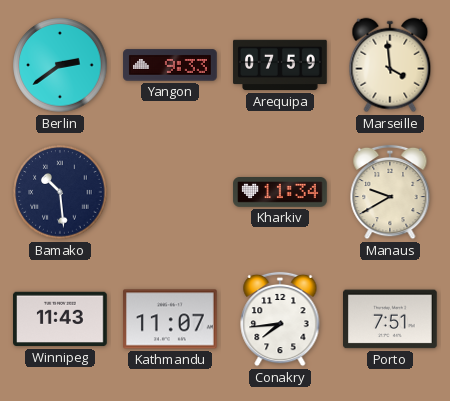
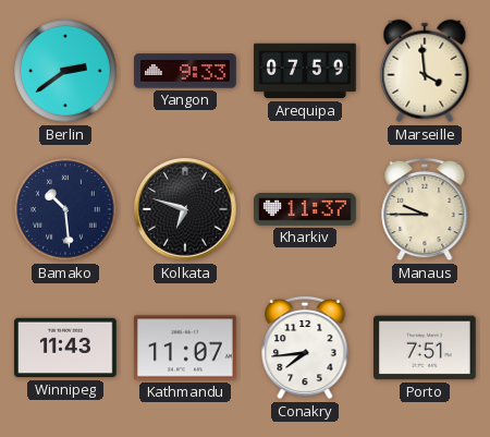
Kolkata: none -> 6:48
Kharkiv: 11:34 -> 11:37
Manaus: 9:40 -> 9:45
